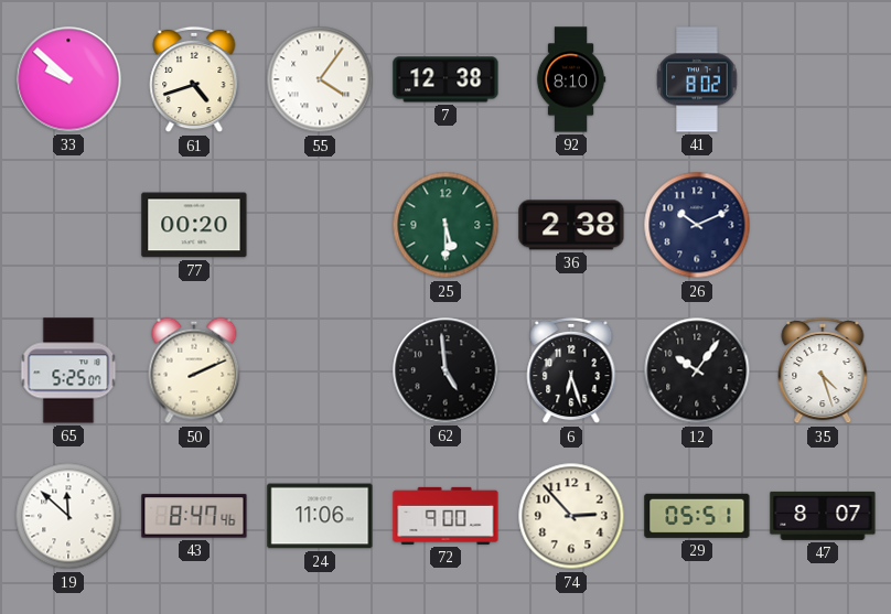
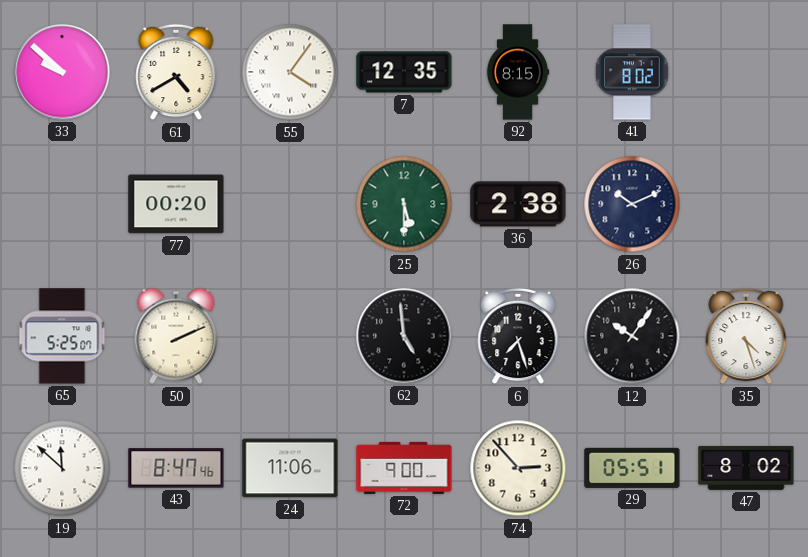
61: 4:42 -> 4:40
7: 12:38 -> 12:35
92: 8:10 -> 8:15
6: 6:27 -> 7:27
47: 8:07 -> 8:02
